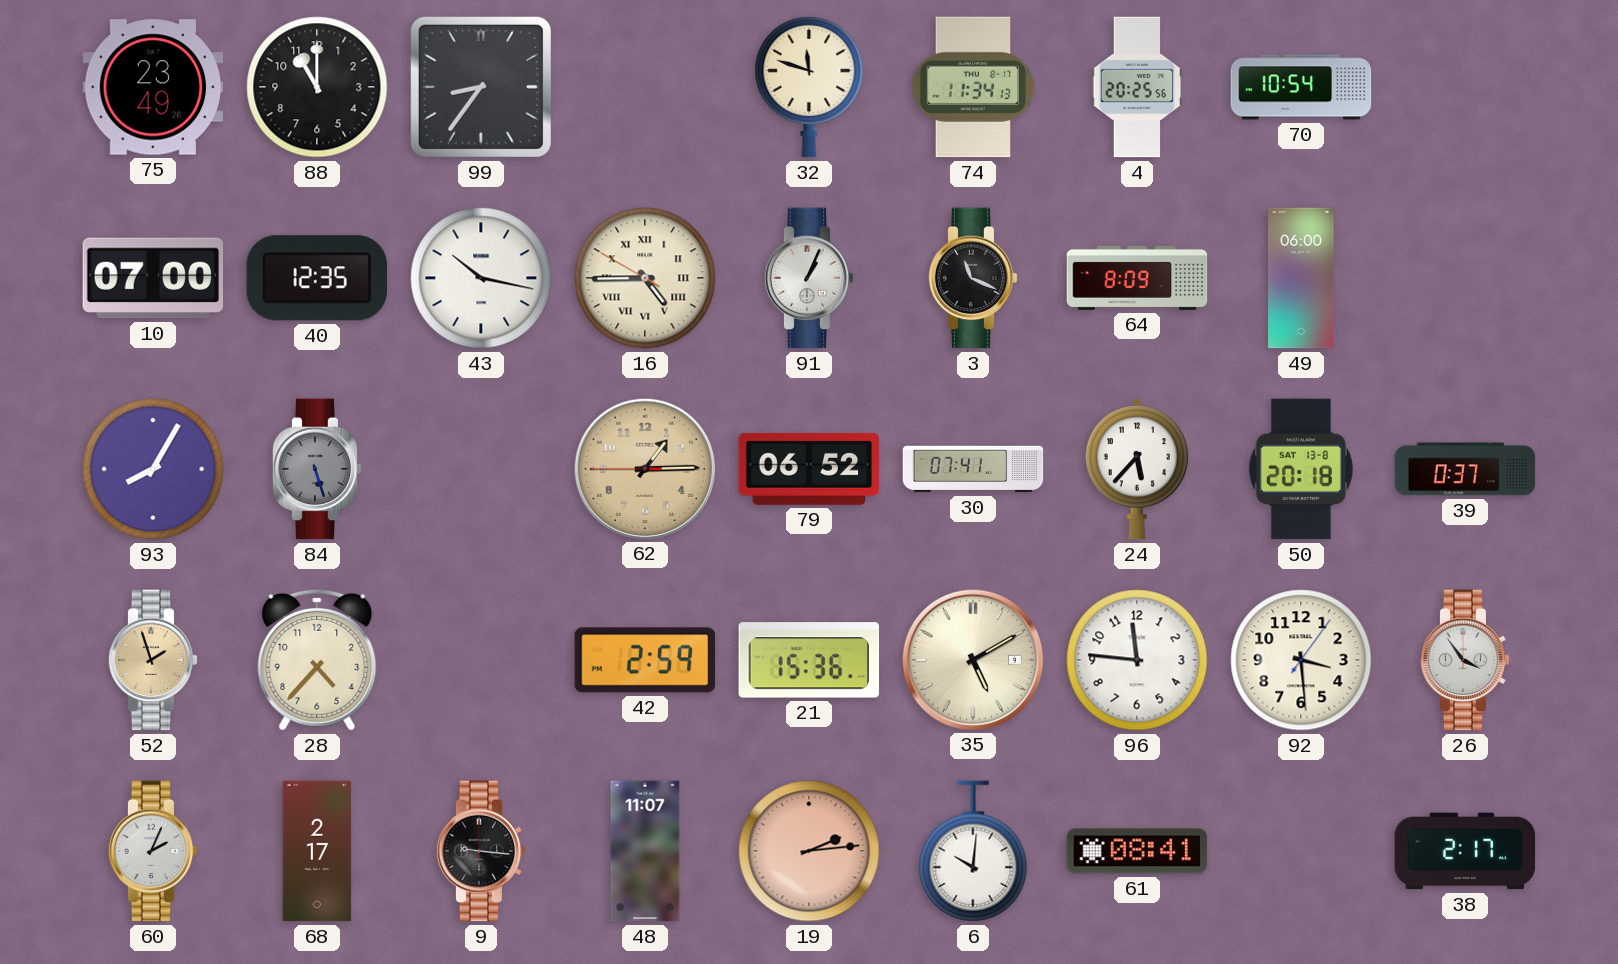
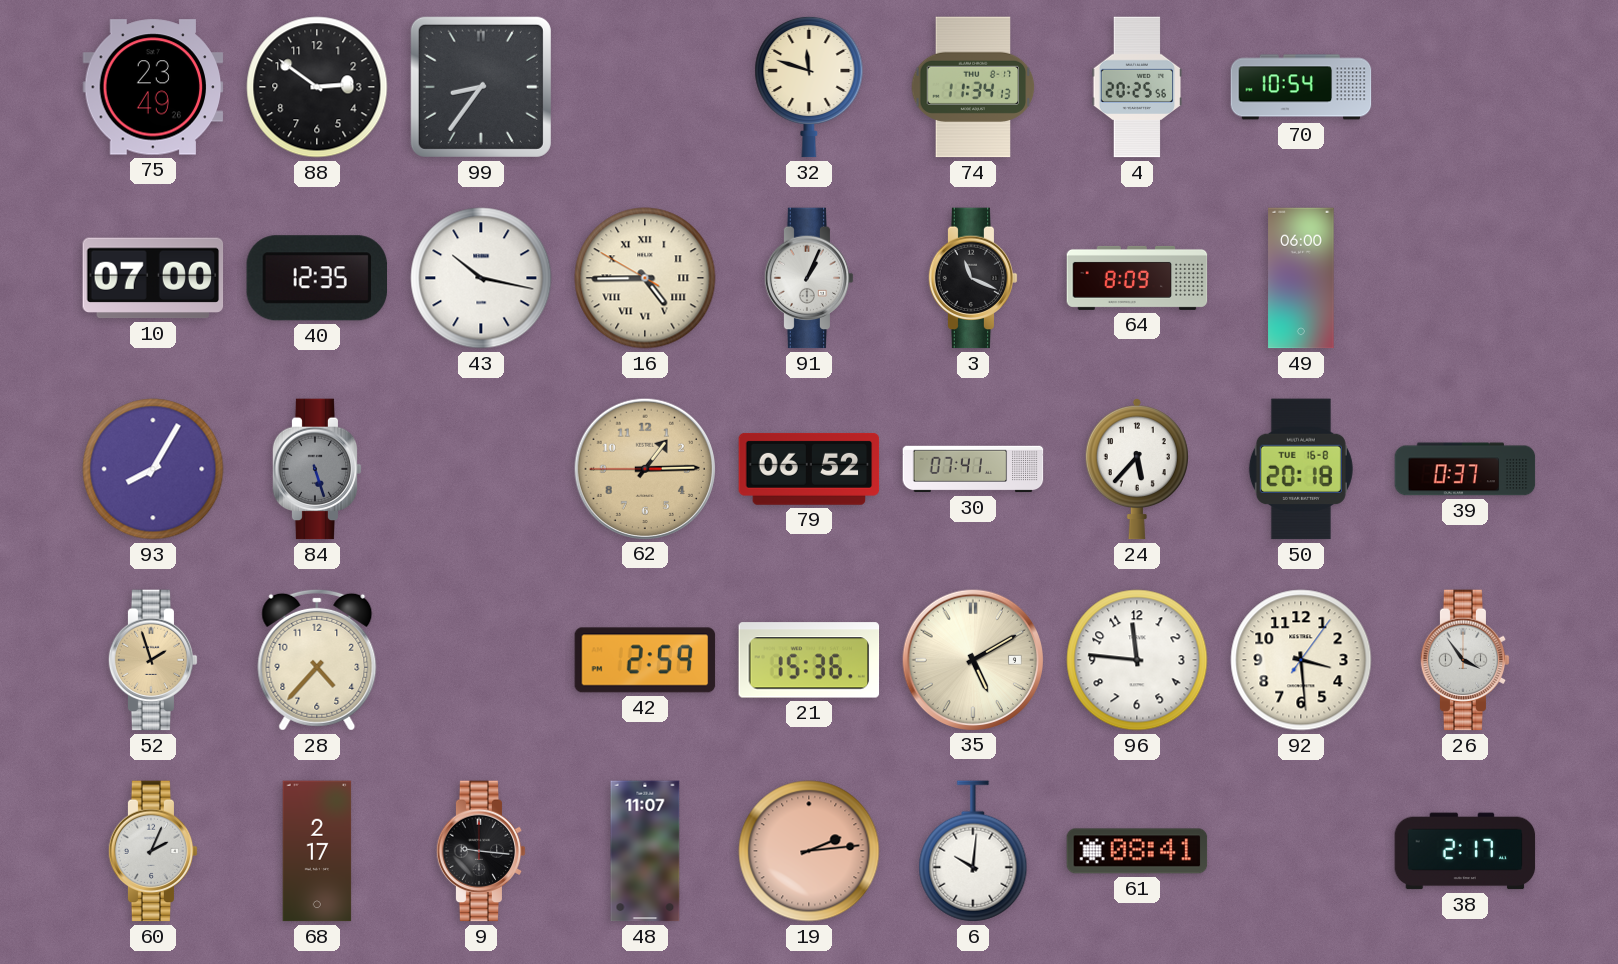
88: 11:00 -> 2:51
50 date: SAT 13-8 -> TUE 16-8
